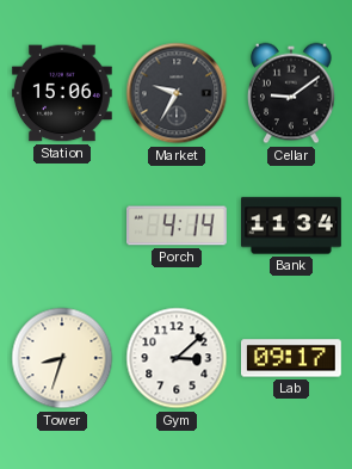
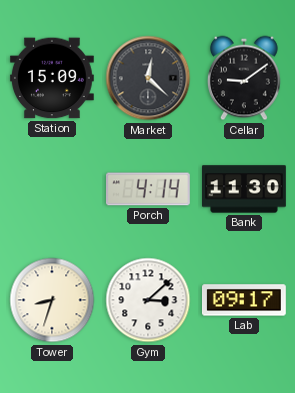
Station: 15:06 -> 15:09
Market: 9:35 -> 12:22
Bank: 11:34 -> 11:30
